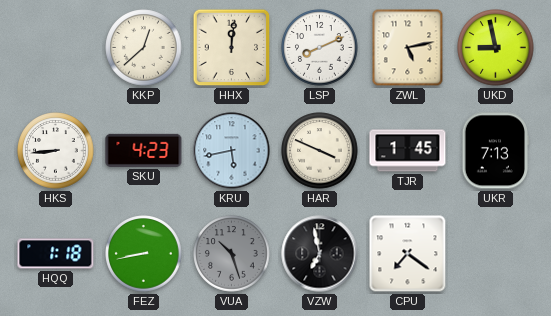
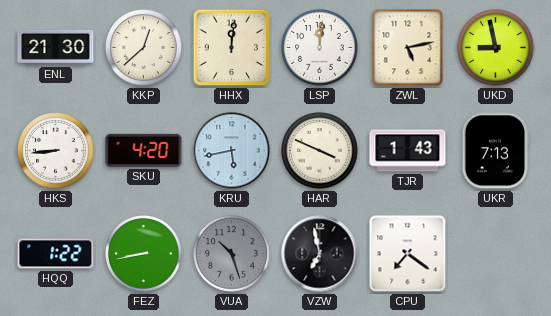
ENL: none -> 21:30
LSP: 8:11 -> 12:01
SKU: 4:23 -> 4:20
TJR: 1:45 -> 1:43
HQQ: 1:18 -> 1:22
